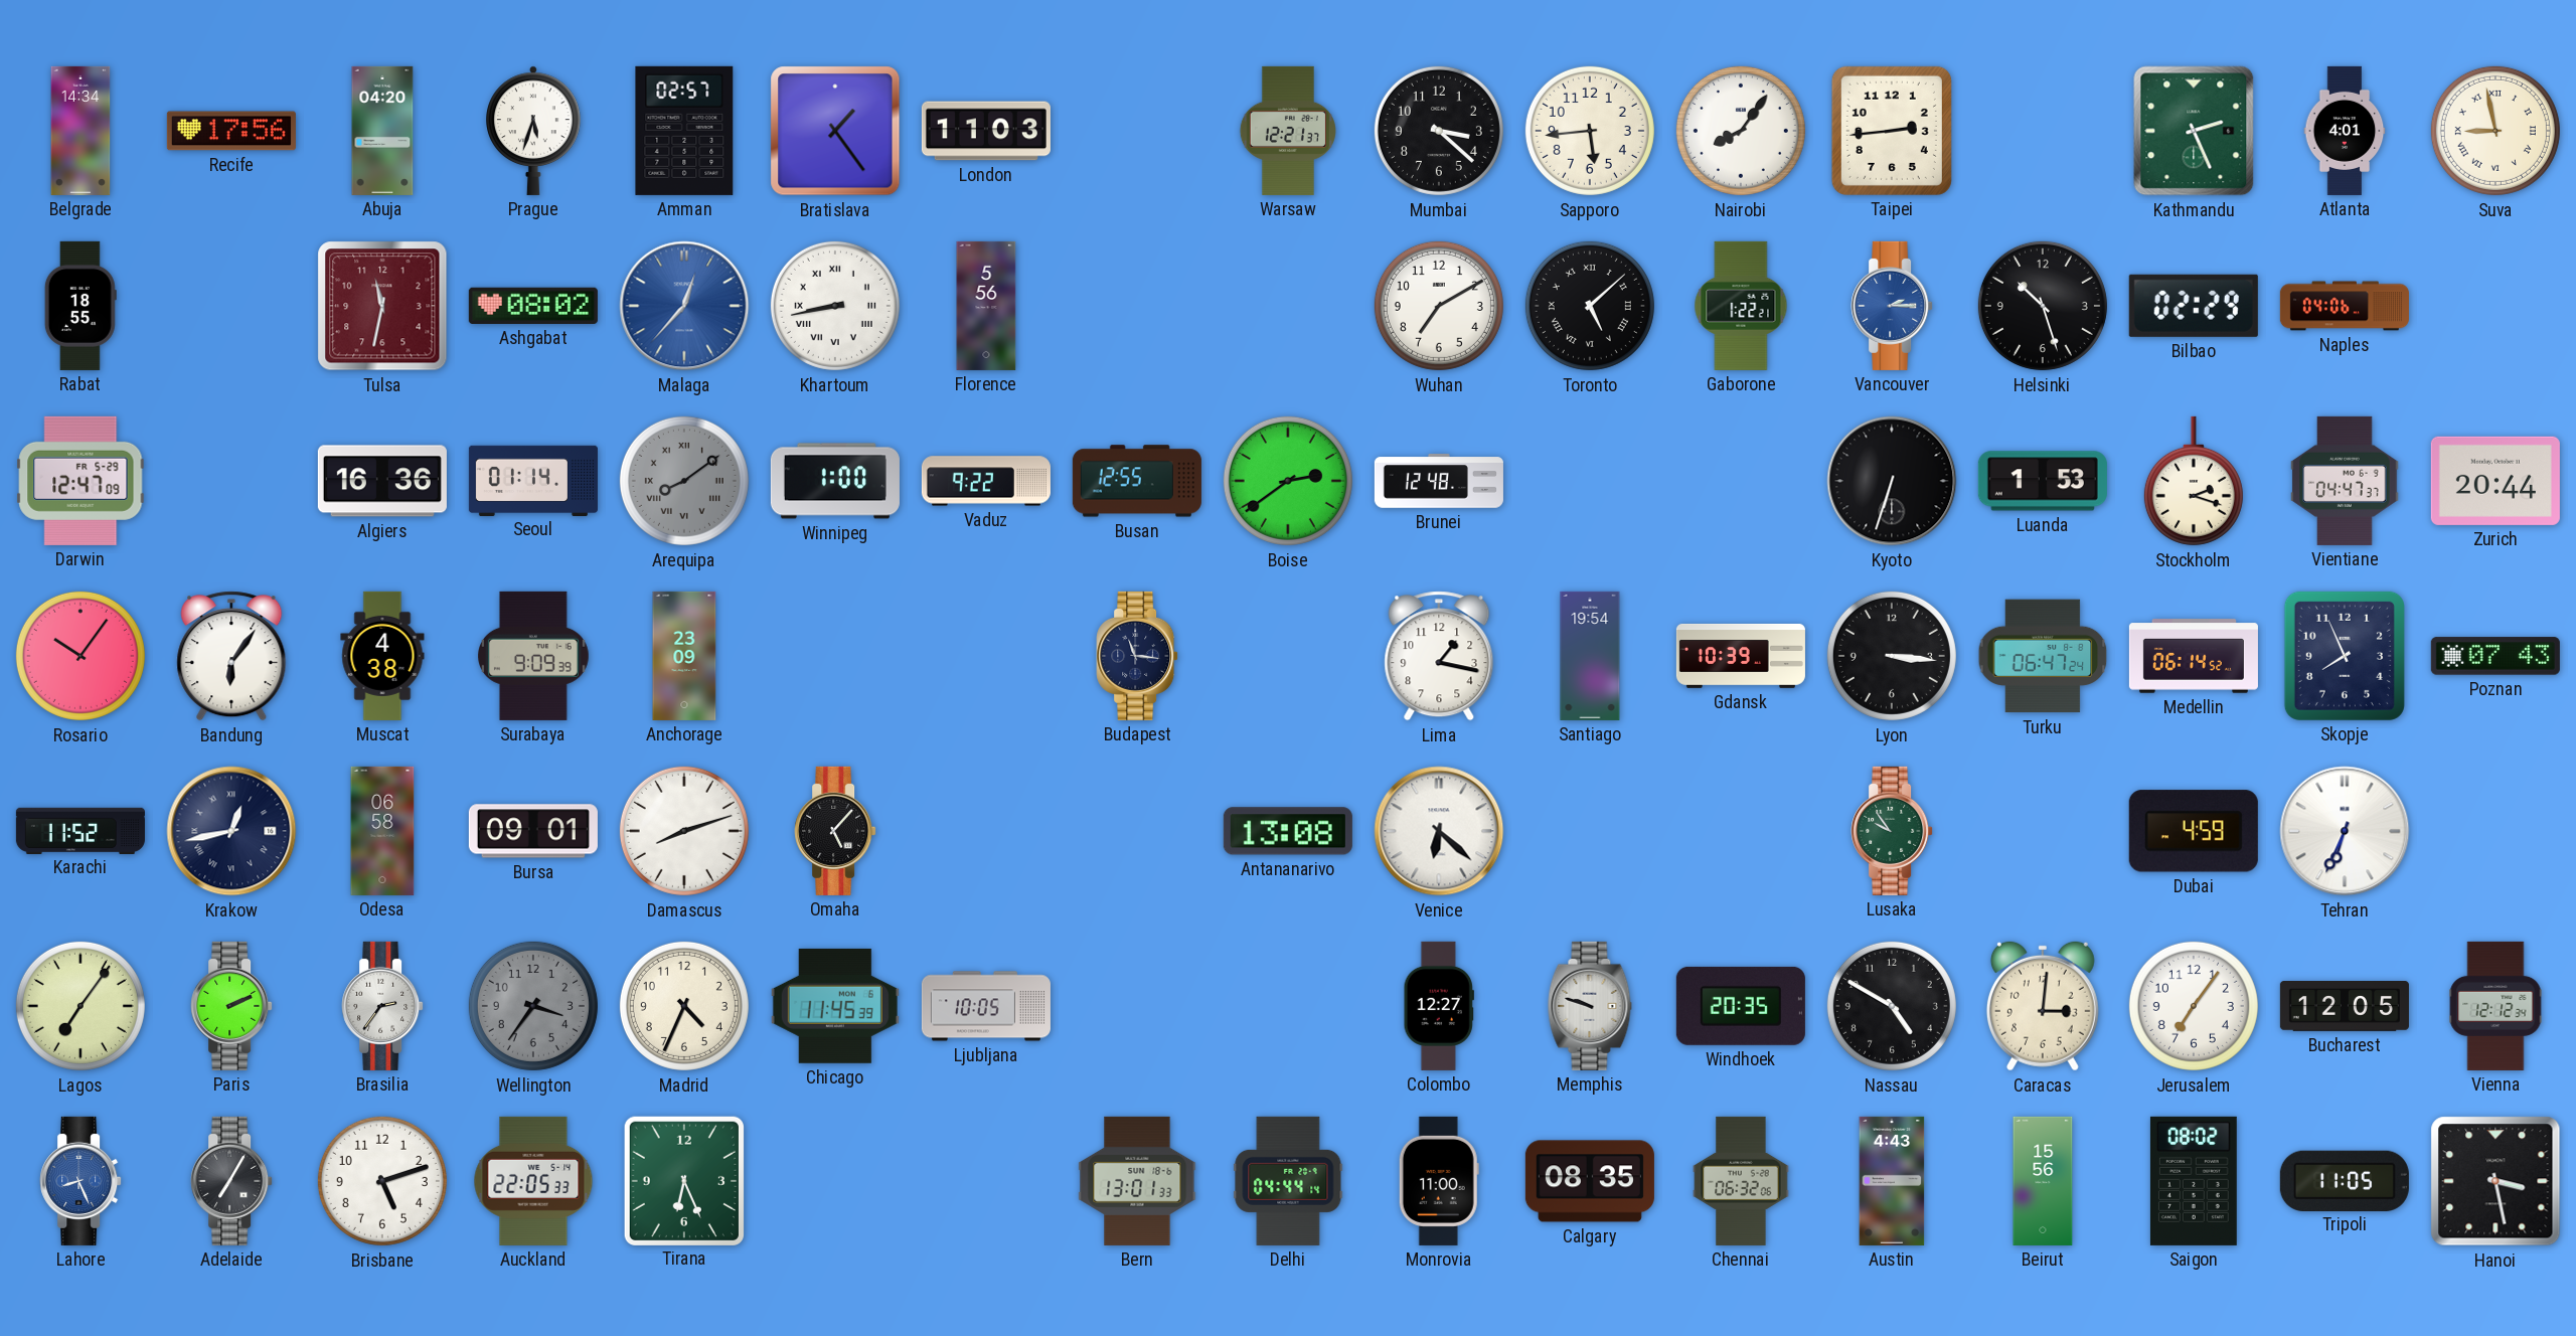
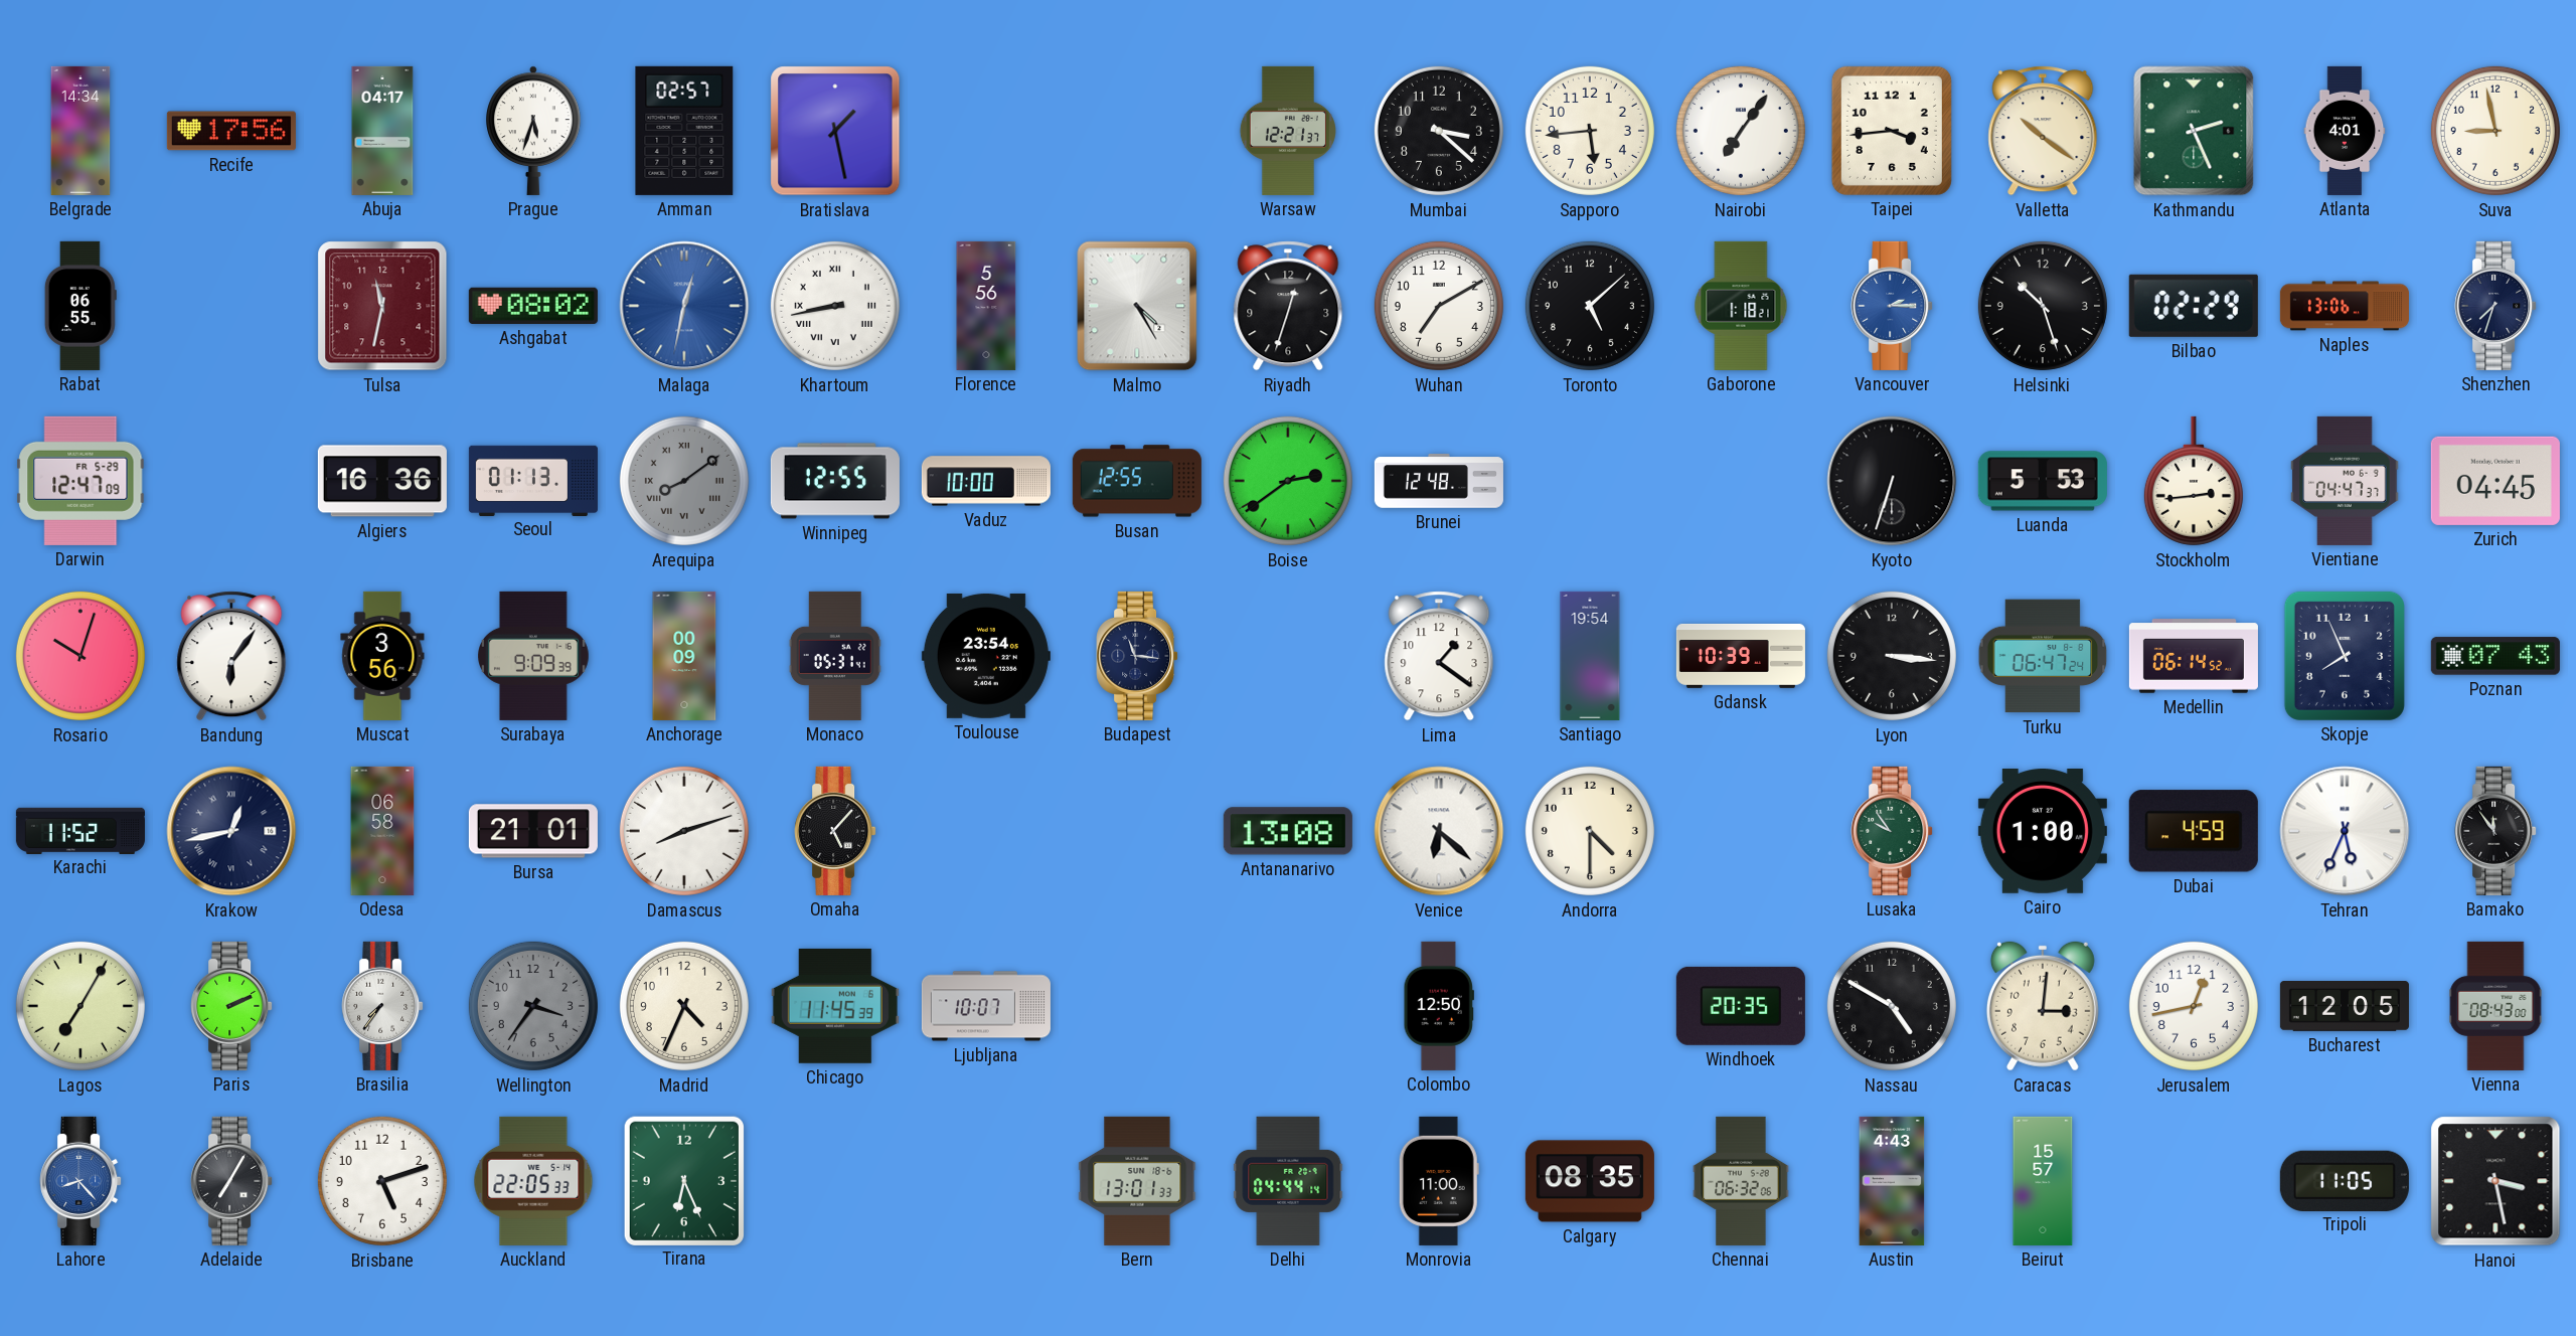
Abuja: 04:20 -> 04:17
Bratislava: 1:24 -> 1:28
London: 11:03 -> none
Nairobi: 8:06 -> 7:06
Taipei: 2:44 -> 3:44
Valletta: none -> 10:21
Suva numerals: Roman -> Arabic
Rabat: 18:55 -> 06:55
Malaga: 12:37 -> 12:32
Malmo: none -> 4:25
Riyadh: none -> 12:33
Toronto numerals: Roman -> Arabic
Gaborone: 1:22 -> 1:18
Naples: 04:06 -> 13:06
Shenzhen: none -> 7:33
Seoul: 01:14 -> 01:13
Winnipeg: 1:00 -> 12:55
Vaduz: 9:22 -> 10:00
Luanda: 1:53 -> 5:53
Stockholm: 2:18 -> 2:44
Zurich: 20:44 -> 04:45
Rosario: 10:06 -> 10:03
Muscat: 4:38 -> 3:56
Anchorage: 23:09 -> 00:09
Monaco: none -> 05:31
Toulouse: none -> 23:54
Lima: 1:17 -> 1:21
Bursa: 09:01 -> 21:01
Andorra: none -> 4:30
Cairo: none -> 1:00
Tehran: 6:34 -> 5:34
Bamako: none -> 11:54
Lagos: 7:06 -> 7:05
Brasilia: 2:36 -> 7:36
Ljubljana: 10:05 -> 10:07
Colombo: 12:27 -> 12:50
Memphis: 9:48 -> none
Jerusalem: 7:06 -> 12:43
Vienna: 12:12 -> 08:43
Lahore: 8:26 -> 8:23
Beirut: 15:56 -> 15:57
Saigon: 08:02 -> none
